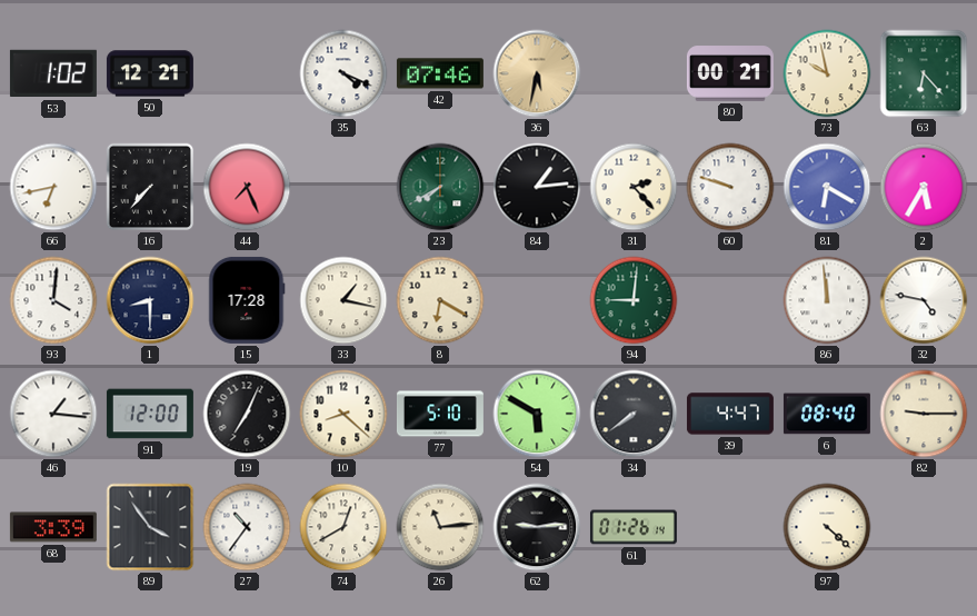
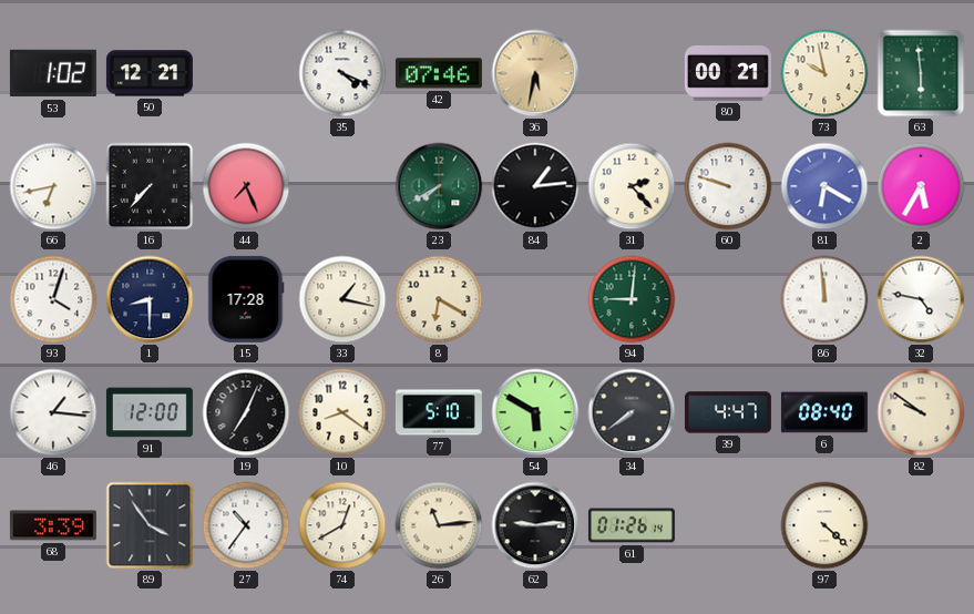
63: 6:23 -> 5:59
93: 4:01 -> 4:03
10: 8:22 -> 8:21
82: 9:15 -> 9:51
